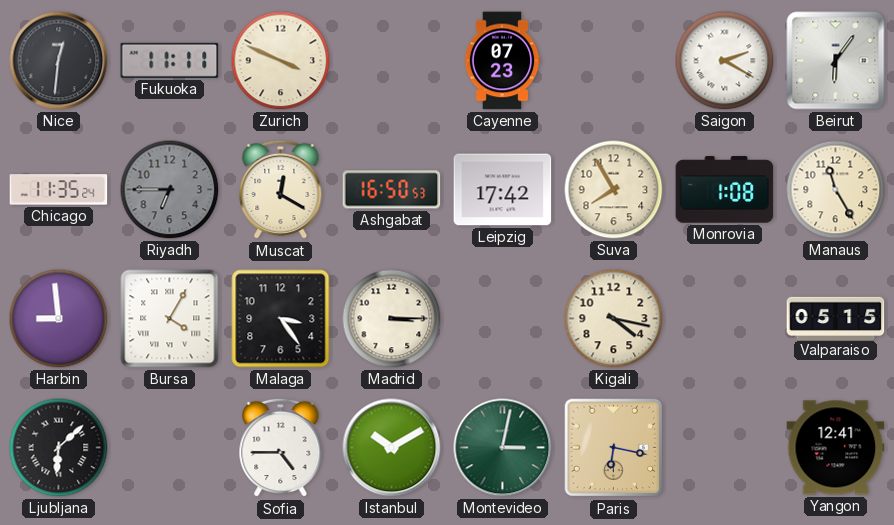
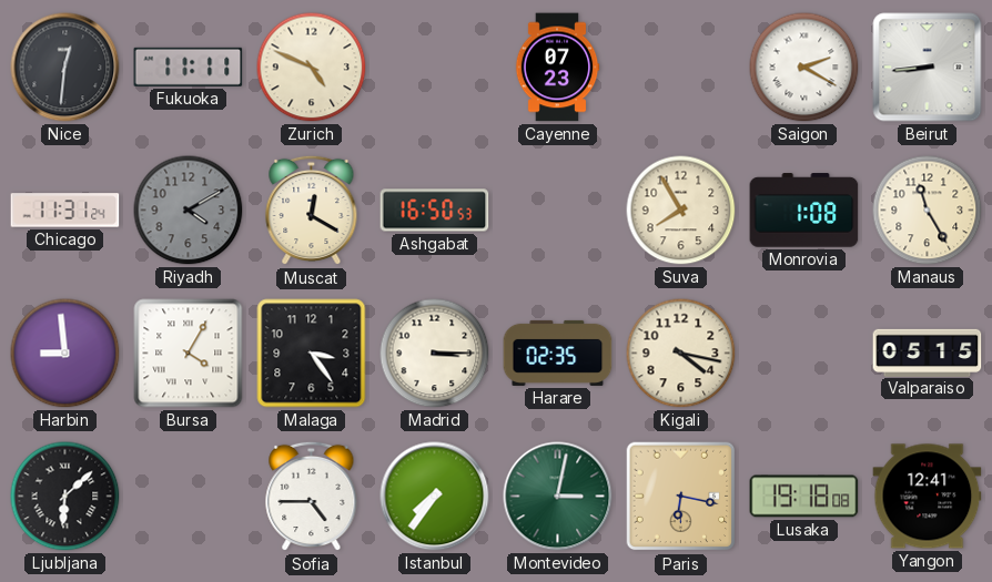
Zurich: 3:49 -> 4:49
Beirut: 6:06 -> 8:44
Chicago: 11:35 -> 11:31
Riyadh: 6:45 -> 4:10
Leipzig: 17:42 -> none
Harare: none -> 02:35
Istanbul: 10:10 -> 7:36
Lusaka: none -> 19:18
